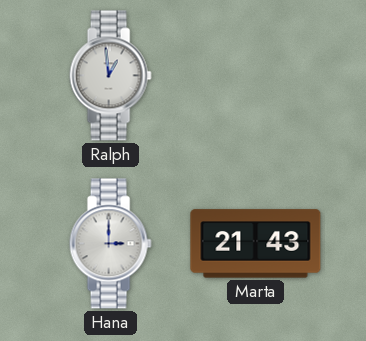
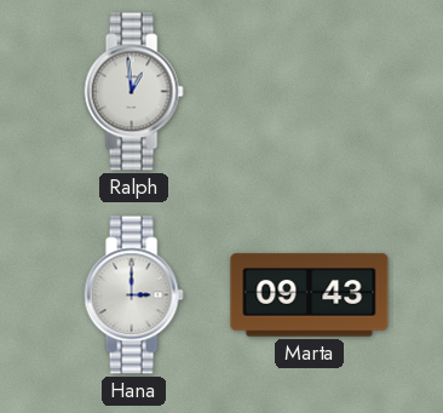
Marta: 21:43 -> 09:43
